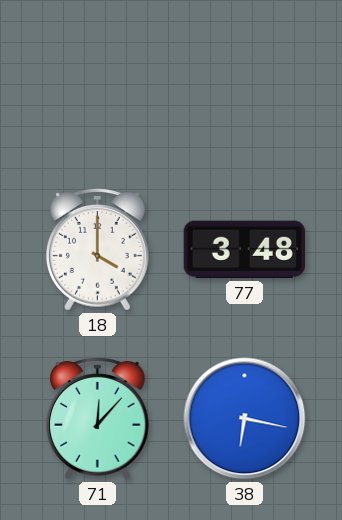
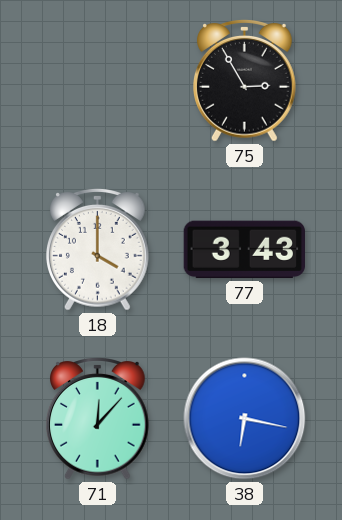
75: none -> 2:55
77: 3:48 -> 3:43
